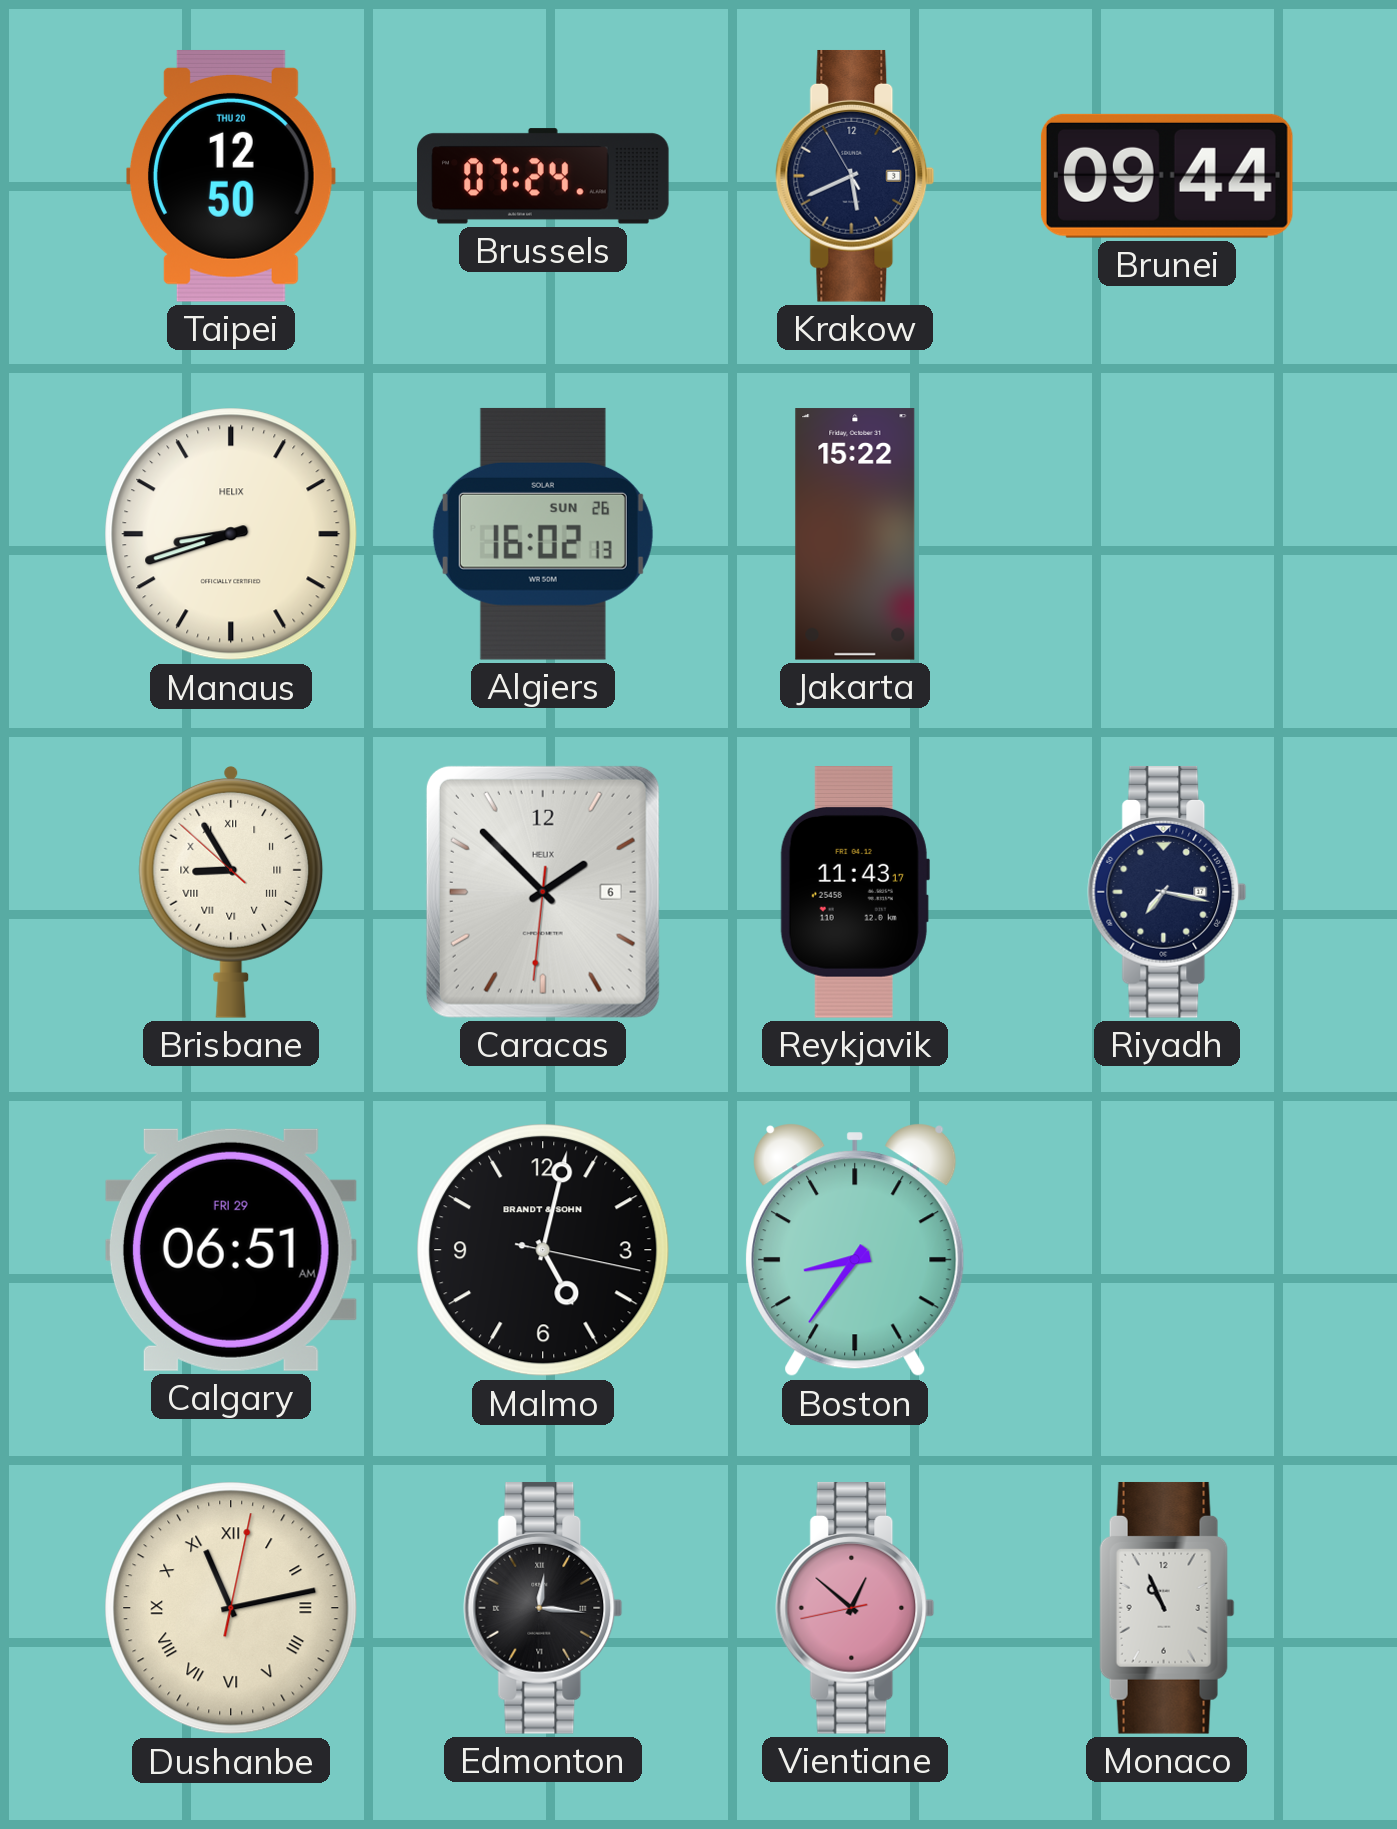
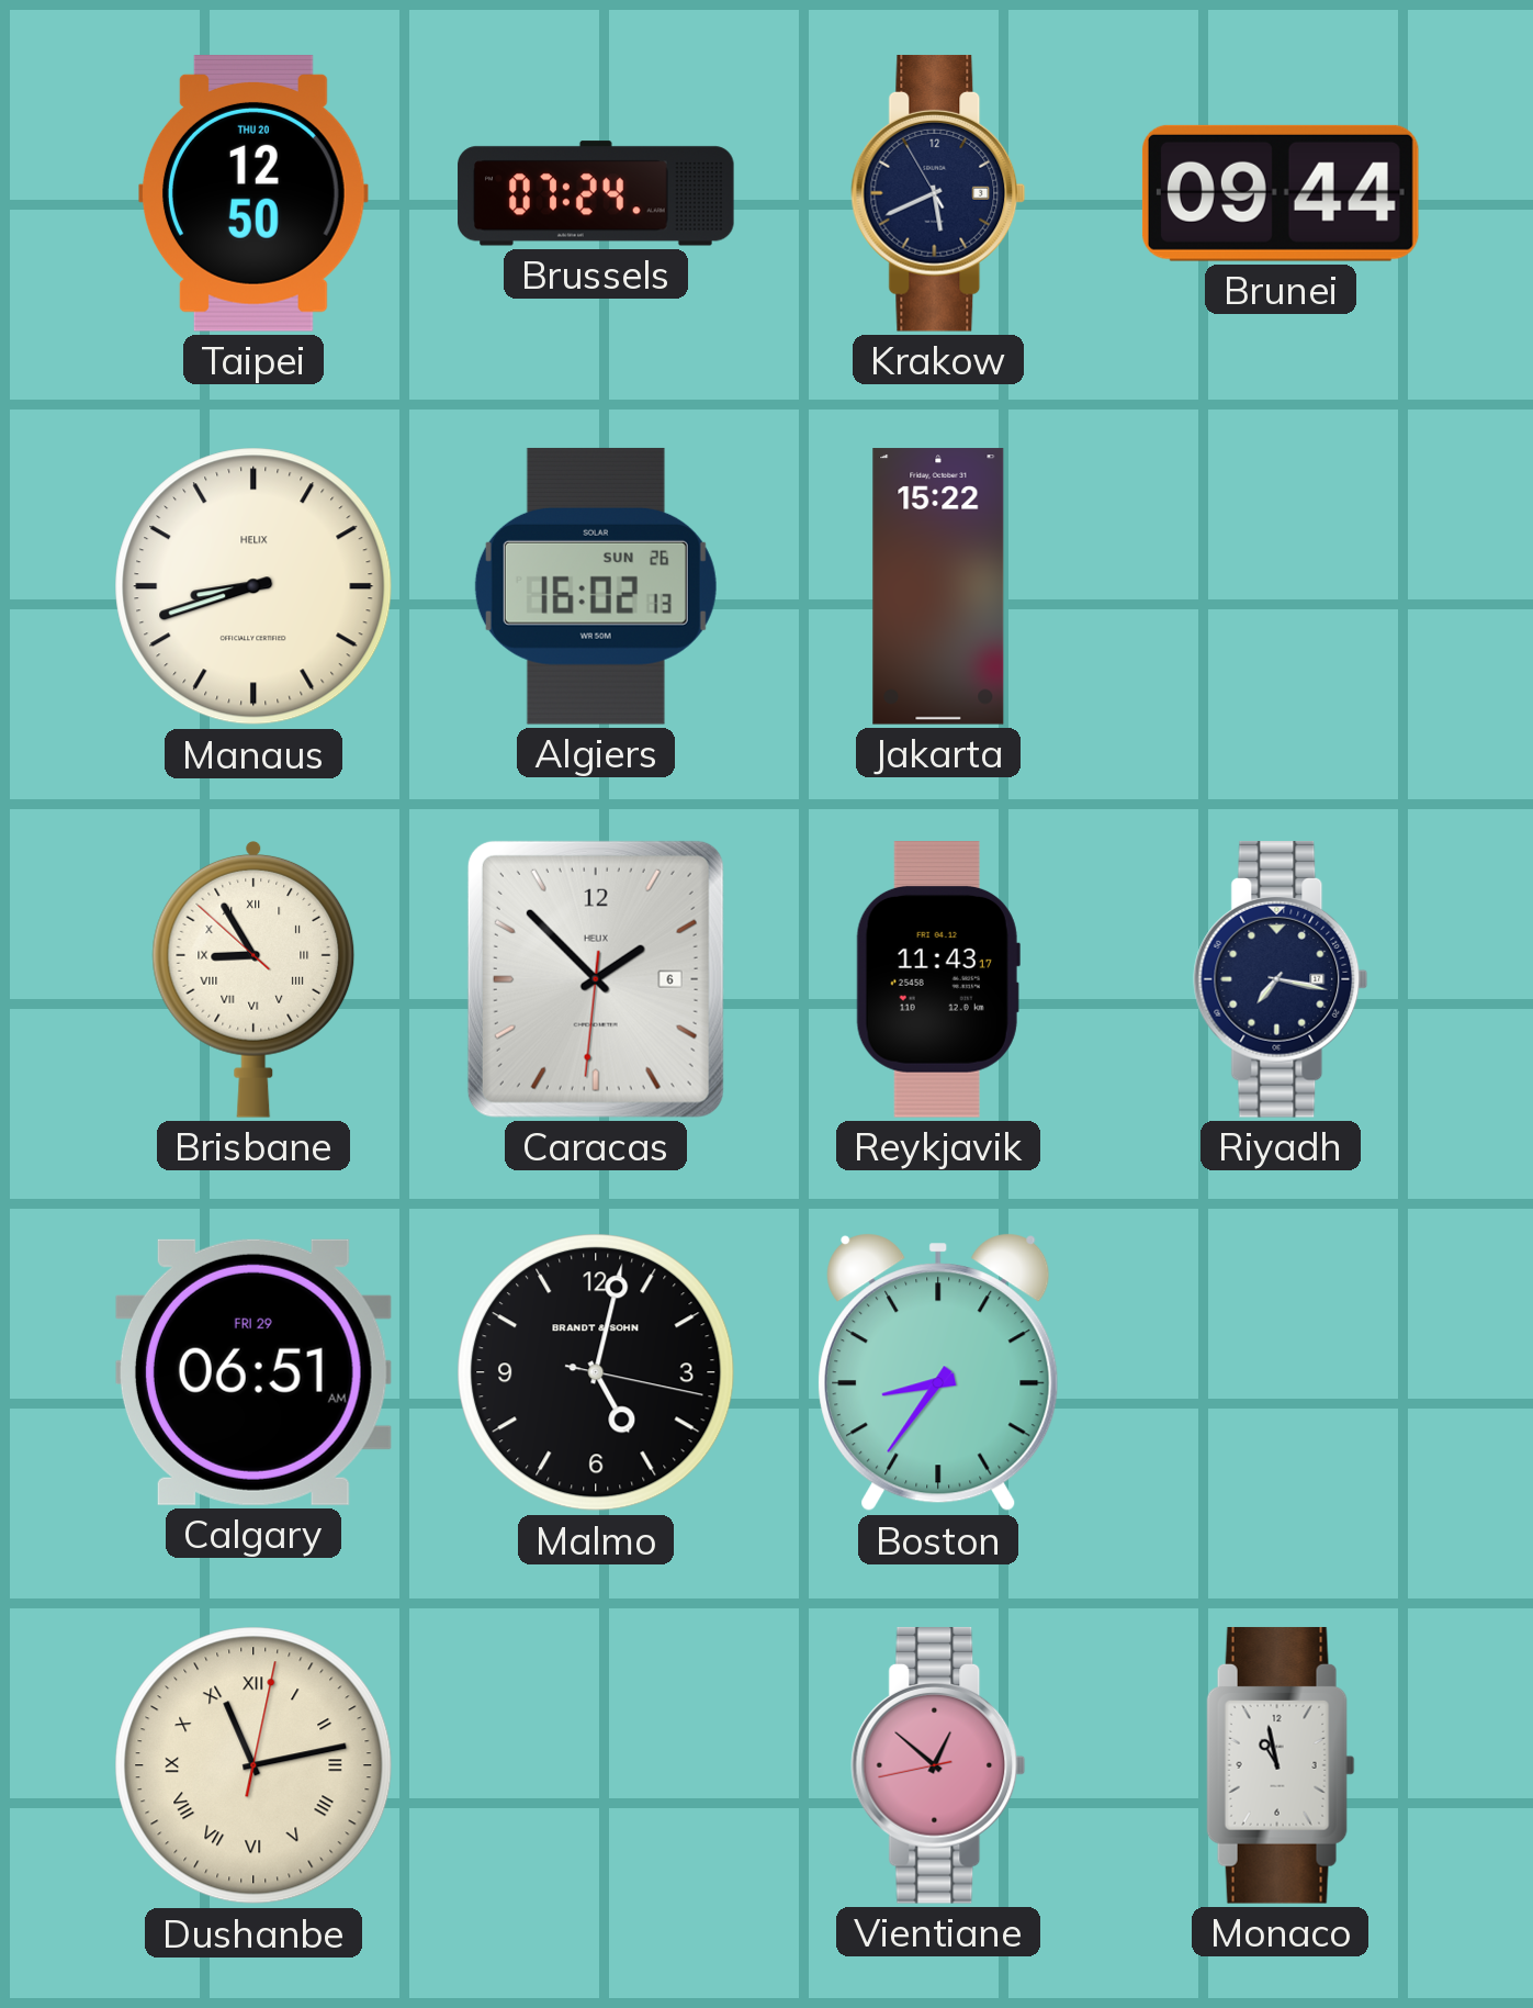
Edmonton: 12:16 -> none
Monaco: 10:56 -> 10:58
